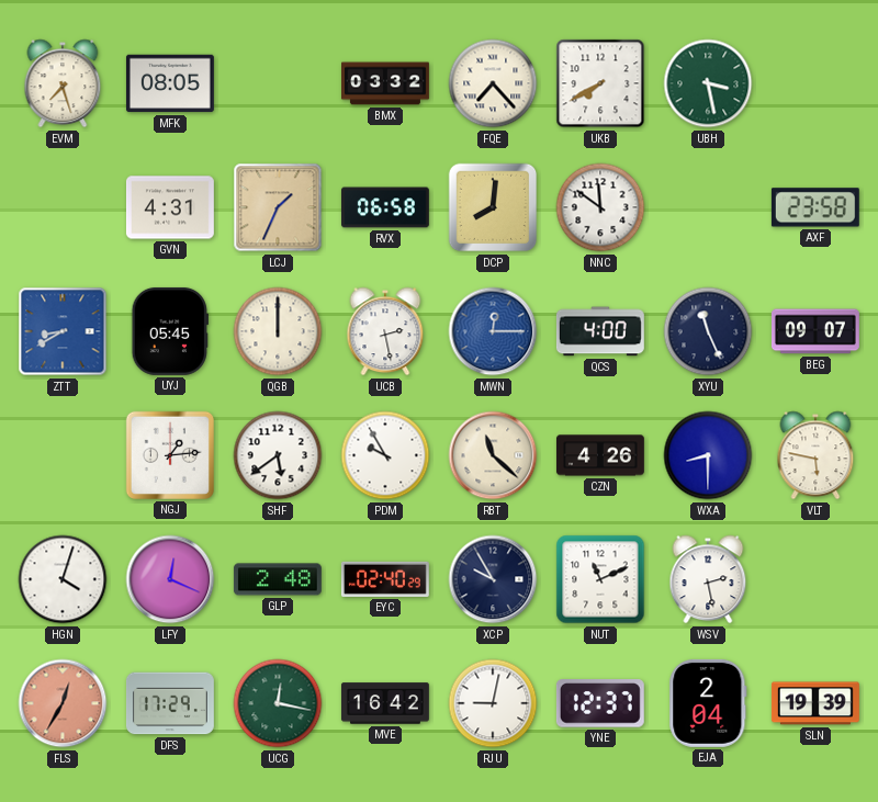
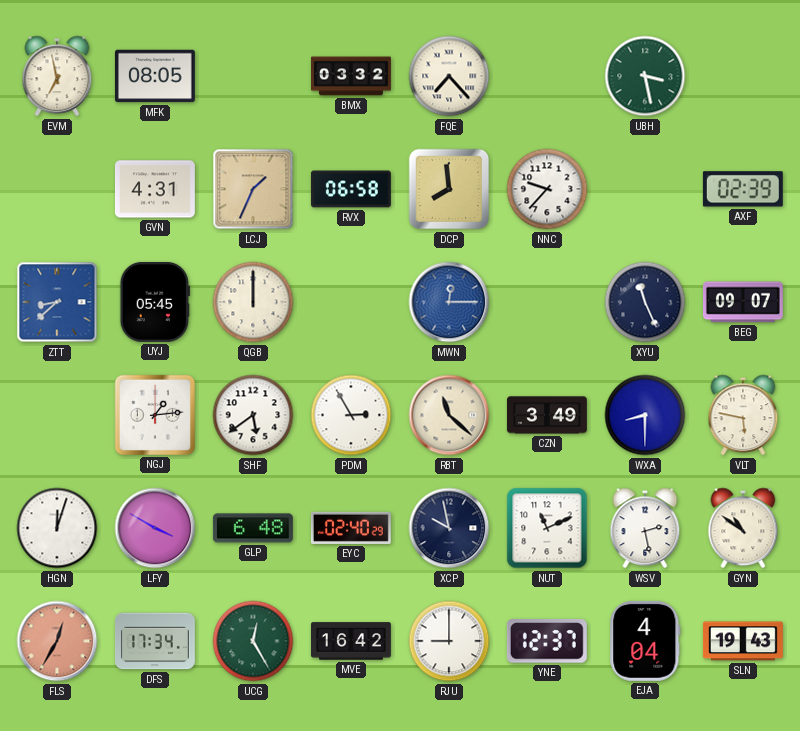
EVM: 7:27 -> 6:58
UKB: 7:40 -> none
DCP: 8:01 -> 7:59
NNC: 11:51 -> 9:37
AXF: 23:58 -> 02:39
ZTT: 8:40 -> 8:38
UCB: 2:28 -> none
QCS: 4:00 -> none
PDM: 9:55 -> 2:55
CZN: 4:26 -> 3:49
HGN: 4:03 -> 12:03
LFY: 12:19 -> 3:50
GLP: 2:48 -> 6:48
XCP: 9:55 -> 9:58
GYN: none -> 10:51
DFS: 17:29 -> 17:34
UCG: 12:17 -> 12:25
RJU: 9:02 -> 9:00
EJA: 2:04 -> 4:04
SLN: 19:39 -> 19:43
